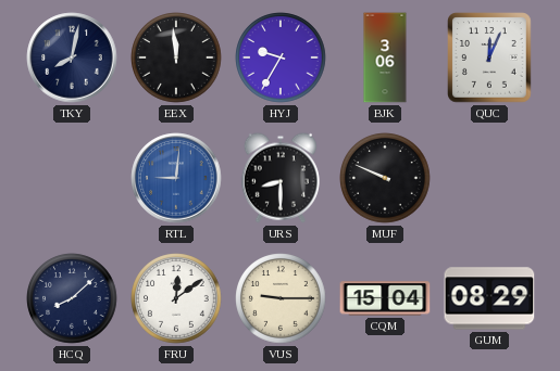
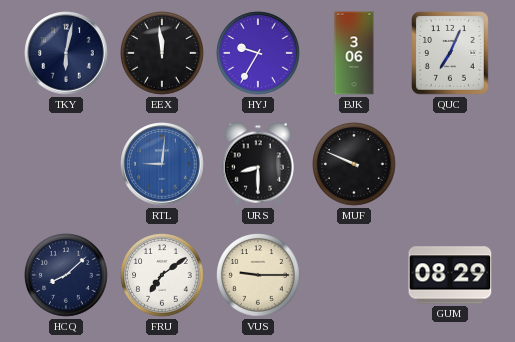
TKY: 8:02 -> 6:02
QUC: 12:04 -> 7:04
FRU: 12:09 -> 7:09
CQM: 15:04 -> none
